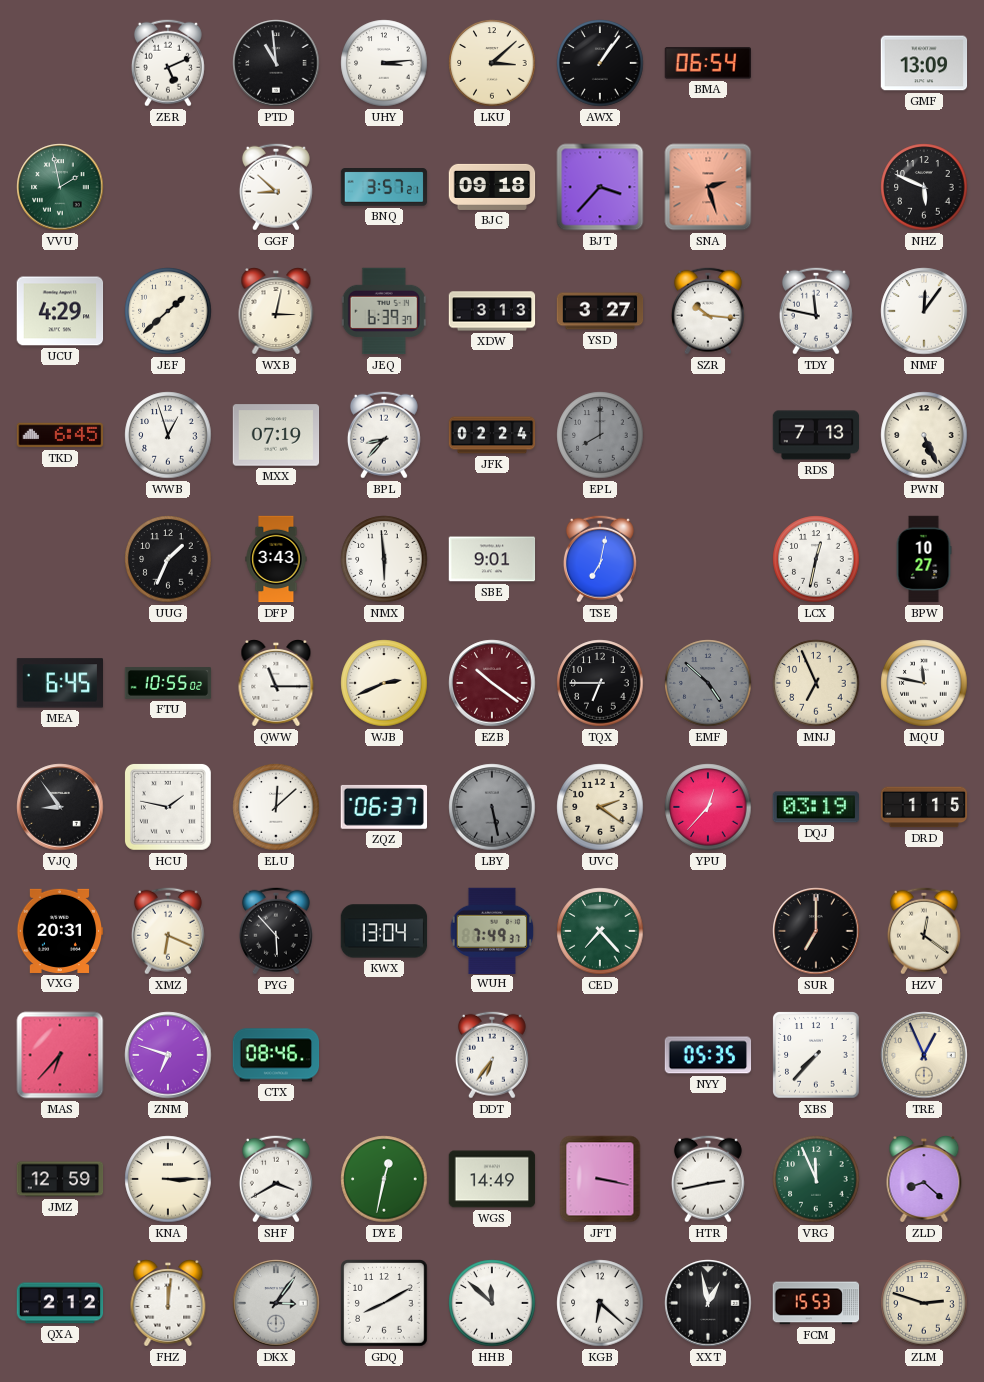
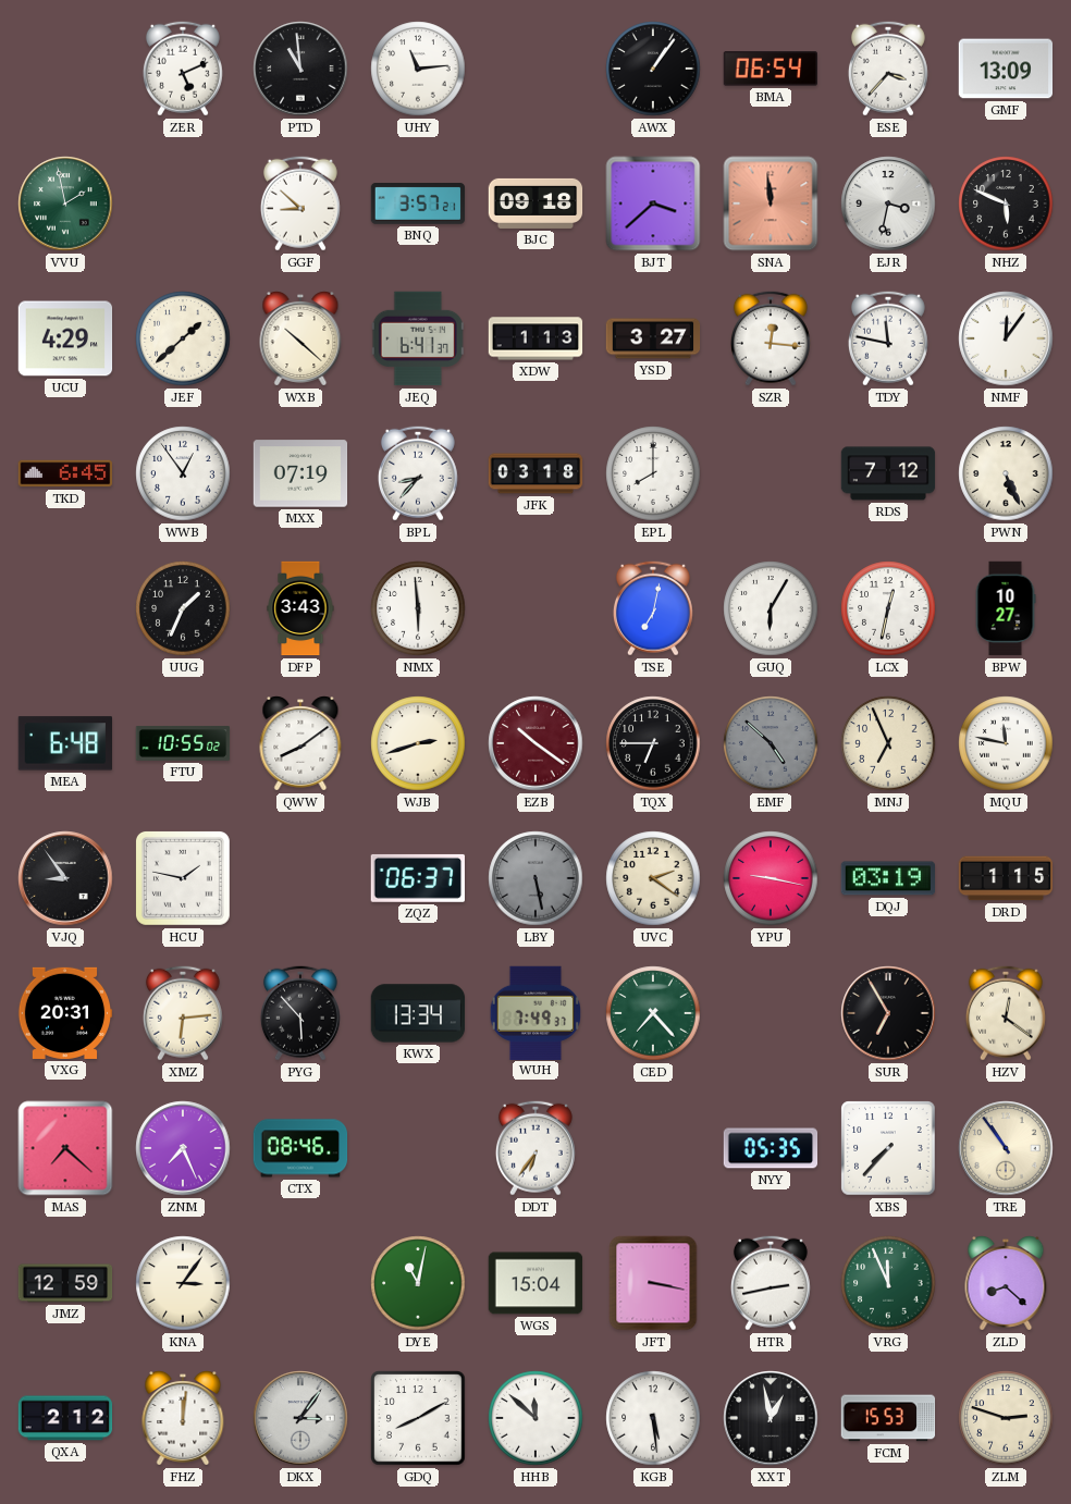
UHY: 3:14 -> 11:14
LKU: 3:08 -> none
ESE: none -> 3:37
BJT: 3:37 -> 3:38
SNA: 2:27 -> 11:59
EJR: none -> 3:32
WXB: 3:02 -> 10:22
JEQ: 6:39 -> 6:41
XDW: 3:13 -> 1:13
SZR: 10:16 -> 12:16
WWB: 12:57 -> 12:54
JFK: 02:24 -> 03:18
EPL dial: grey -> white
RDS: 7:13 -> 7:12
SBE: 9:01 -> none
GUQ: none -> 6:05
MEA: 6:45 -> 6:48
QWW: 11:15 -> 8:09
WJB: 2:41 -> 2:42
ELU: 12:08 -> none
YPU: 12:37 -> 9:17
XMZ: 6:19 -> 6:14
KWX: 13:04 -> 13:34
SUR: 7:00 -> 6:55
MAS: 6:37 -> 7:22
ZNM: 6:48 -> 7:26
TRE: 12:56 -> 10:54
KNA: 3:15 -> 3:06
SHF: 3:40 -> none
DYE: 12:32 -> 11:02
WGS: 14:49 -> 15:04
KGB: 6:22 -> 5:29
